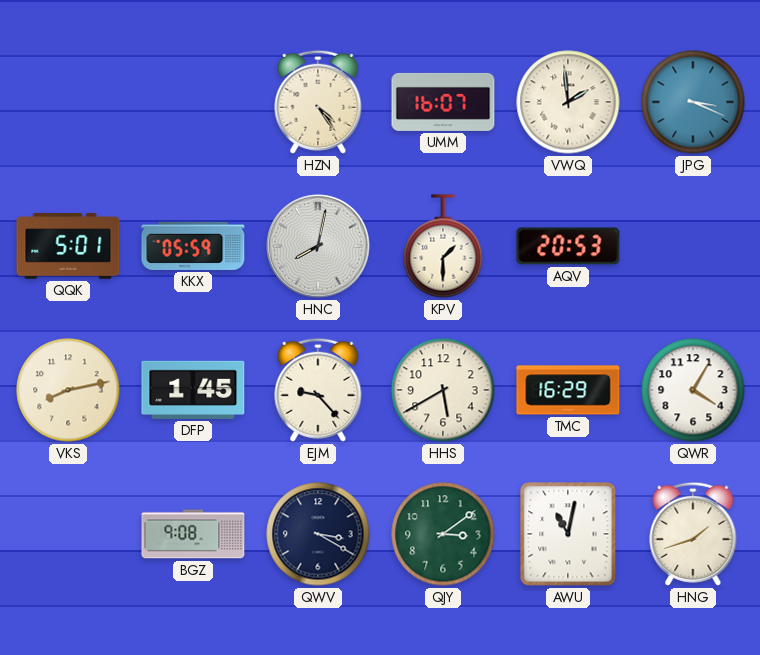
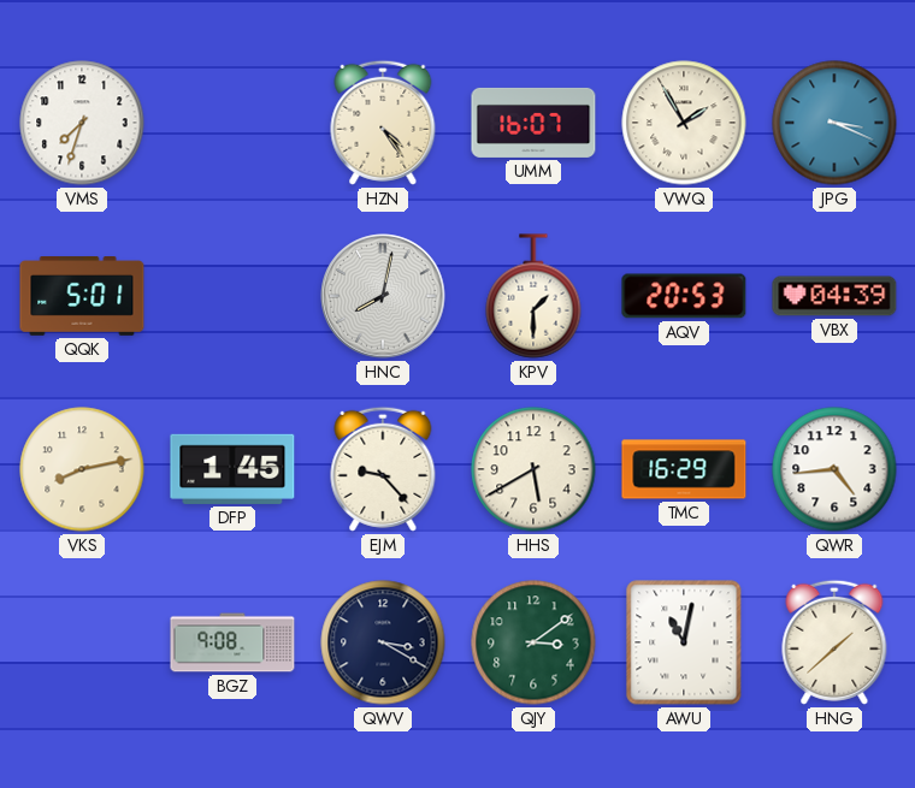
VMS: none -> 7:33
VWQ: 1:59 -> 1:55
KKX: 05:59 -> none
VBX: none -> 04:39
QWR: 4:05 -> 4:44
HNG: 1:42 -> 1:38
